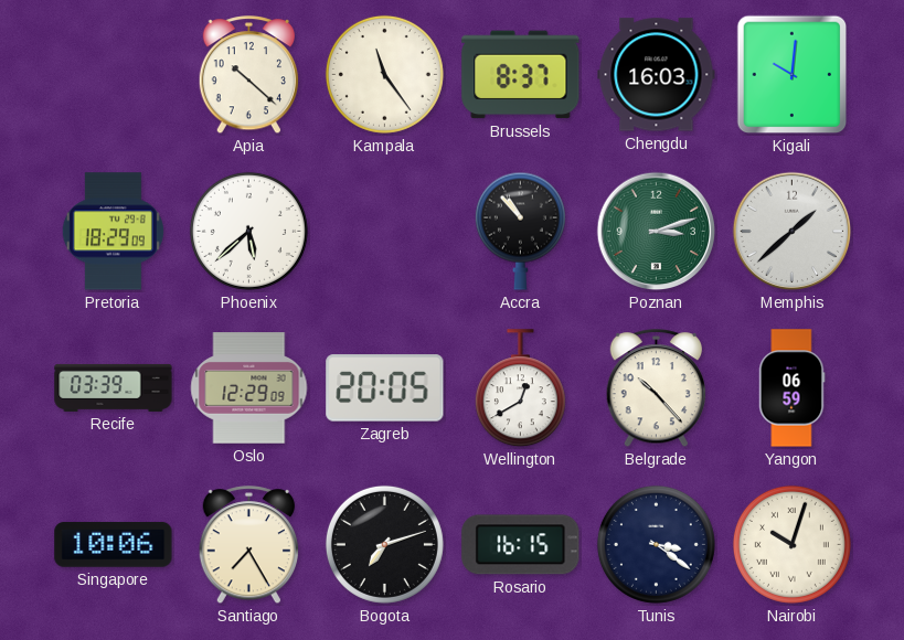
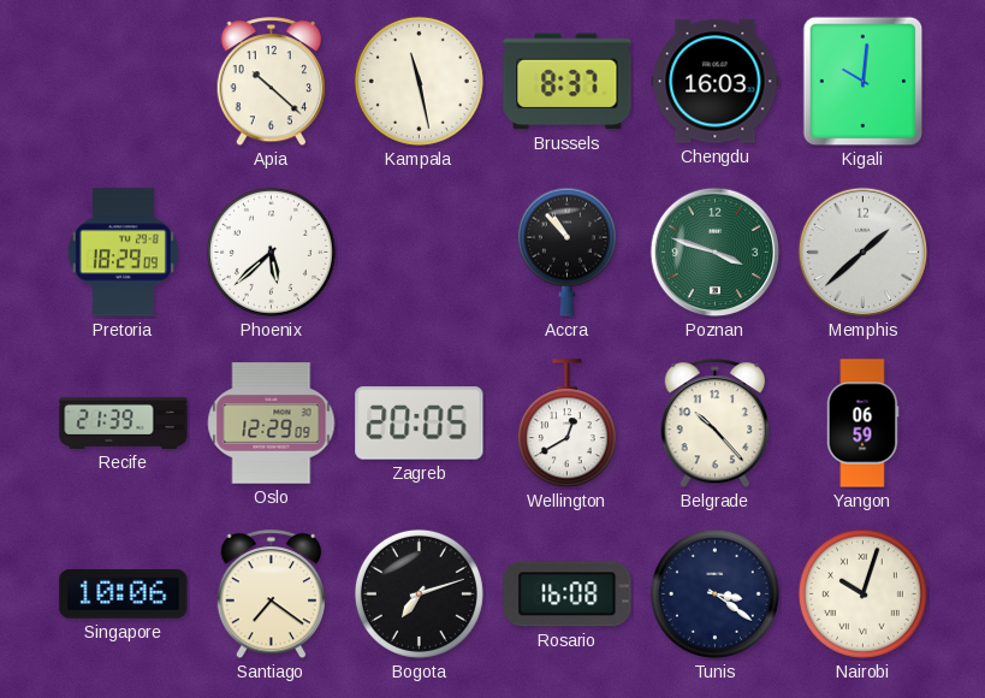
Kampala: 11:24 -> 11:28
Poznan: 3:12 -> 3:48
Recife: 03:39 -> 21:39
Santiago: 7:25 -> 7:21
Rosario: 16:15 -> 16:08
